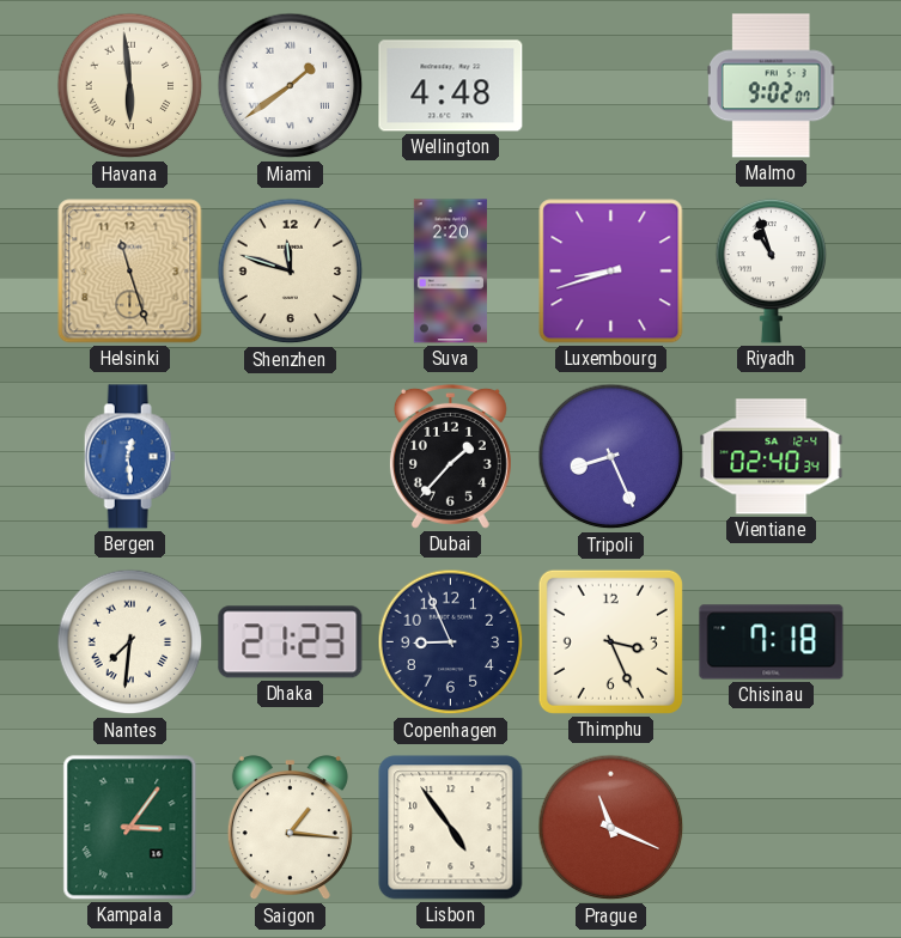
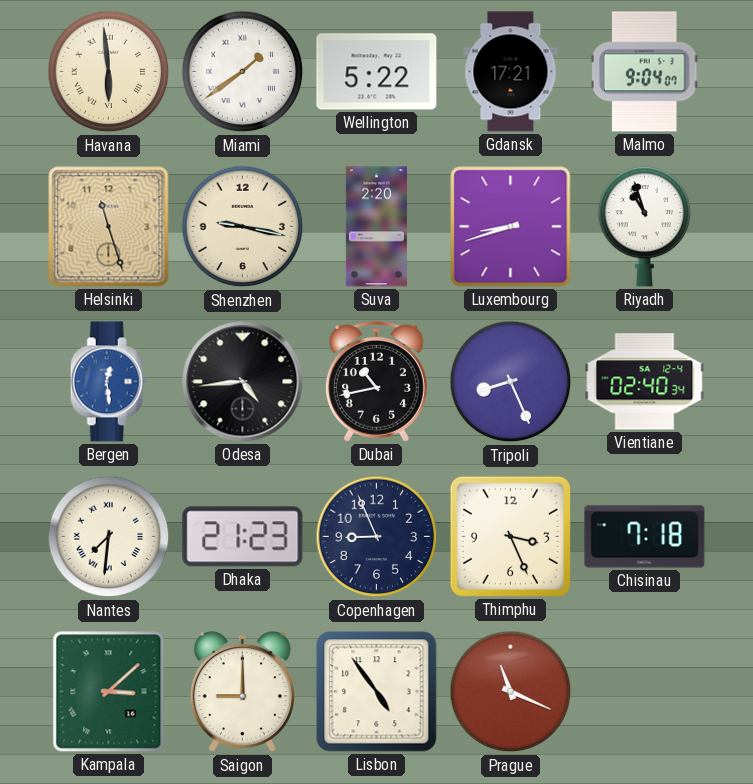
Wellington: 4:48 -> 5:22
Gdansk: none -> 17:21
Malmo: 9:02 -> 9:04
Shenzhen: 11:48 -> 9:17
Odesa: none -> 4:44
Dubai: 1:37 -> 10:43
Kampala: 3:06 -> 3:08
Saigon: 1:16 -> 9:00
